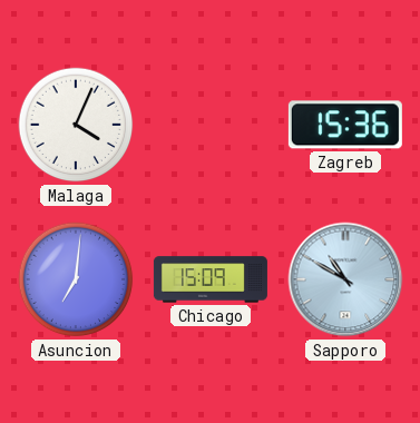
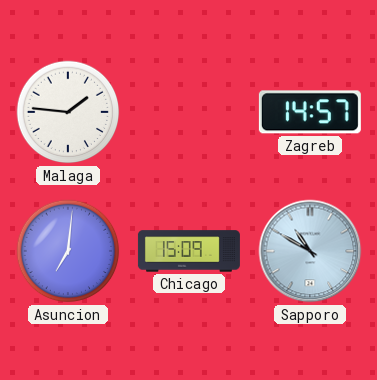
Malaga: 4:04 -> 1:46
Zagreb: 15:36 -> 14:57
